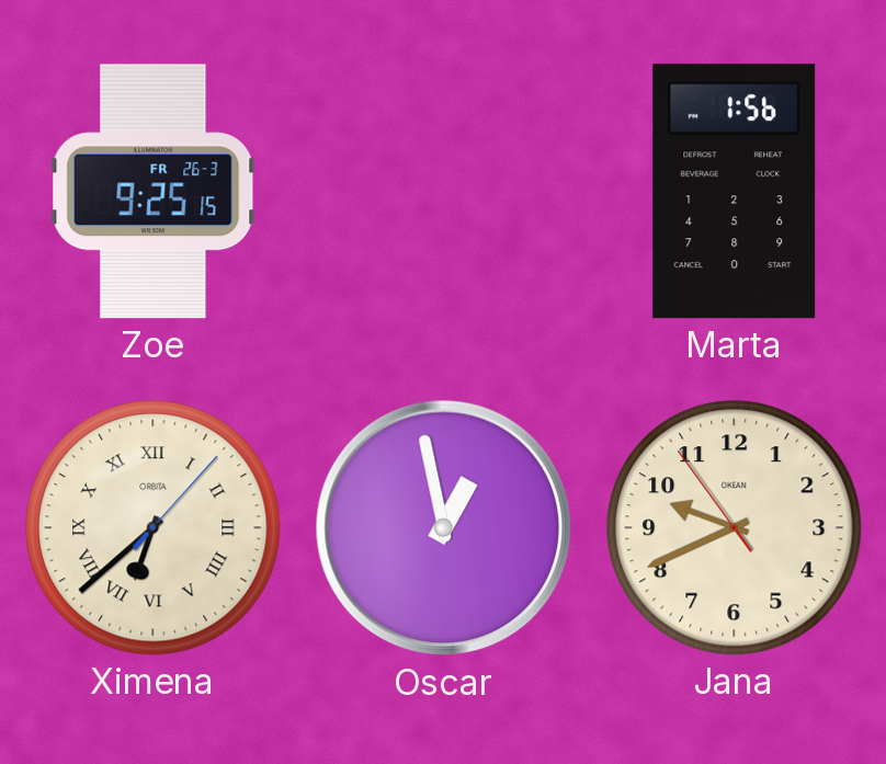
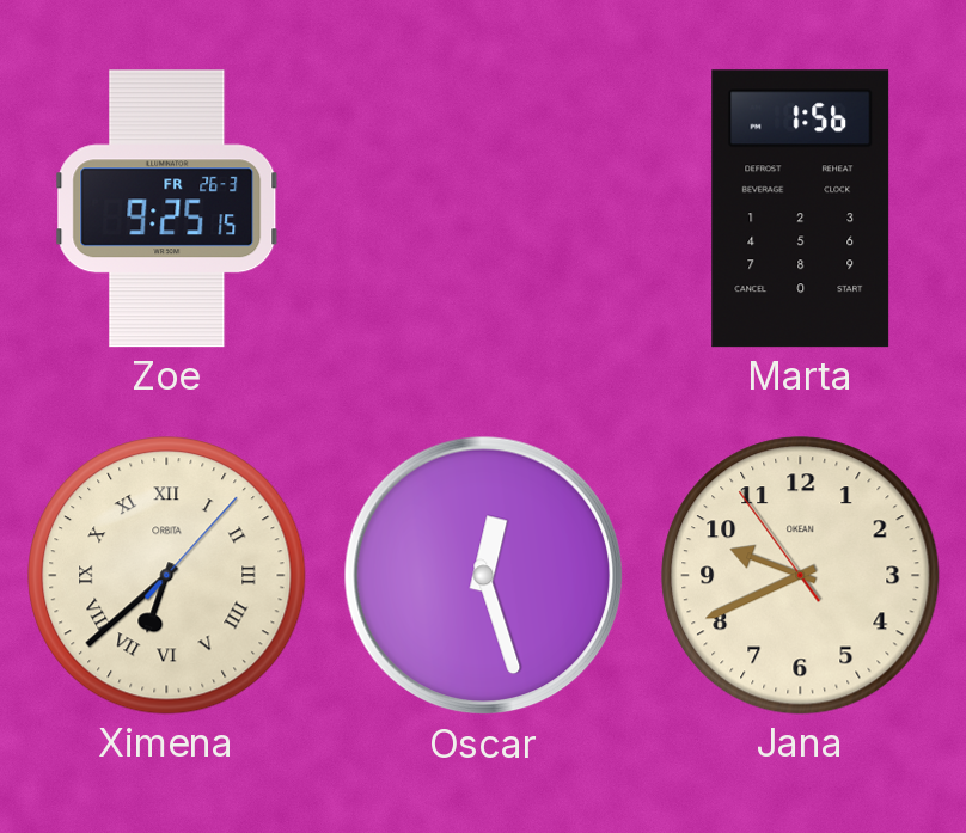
Oscar: 12:58 -> 12:27
